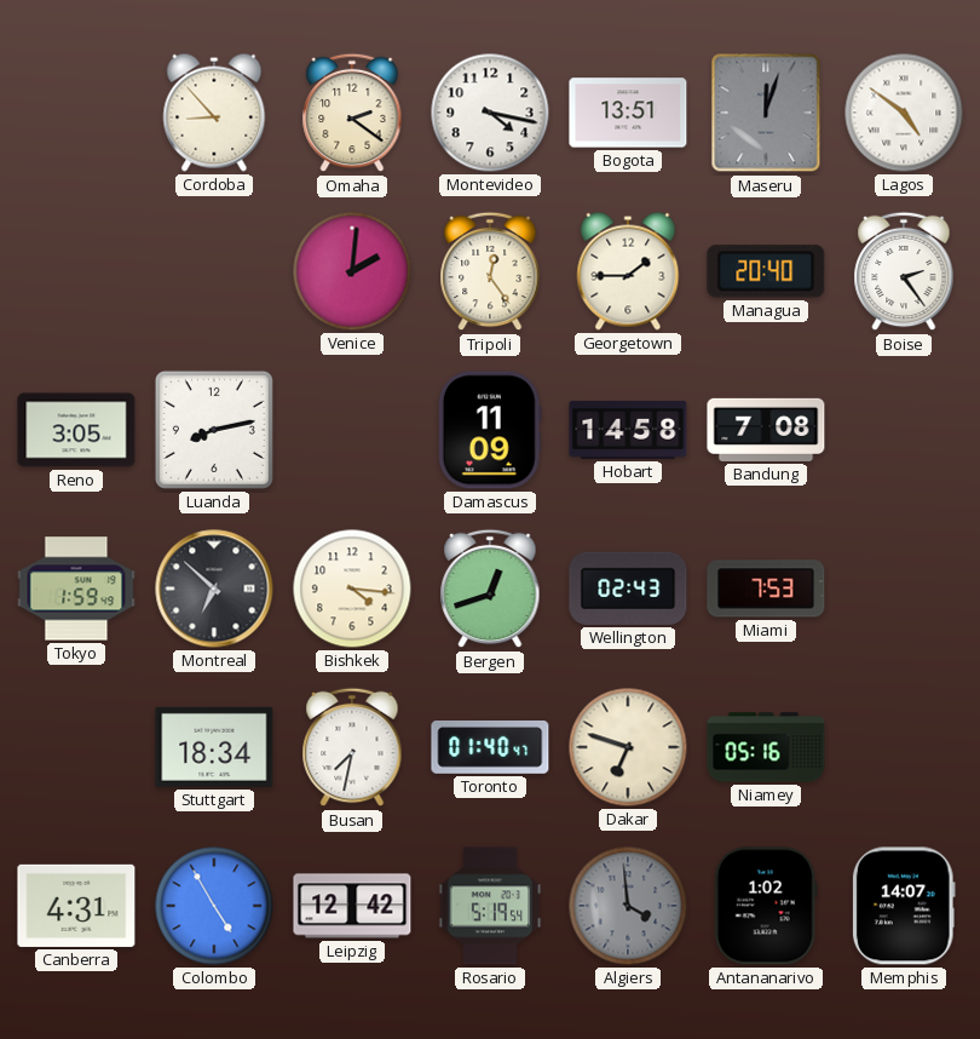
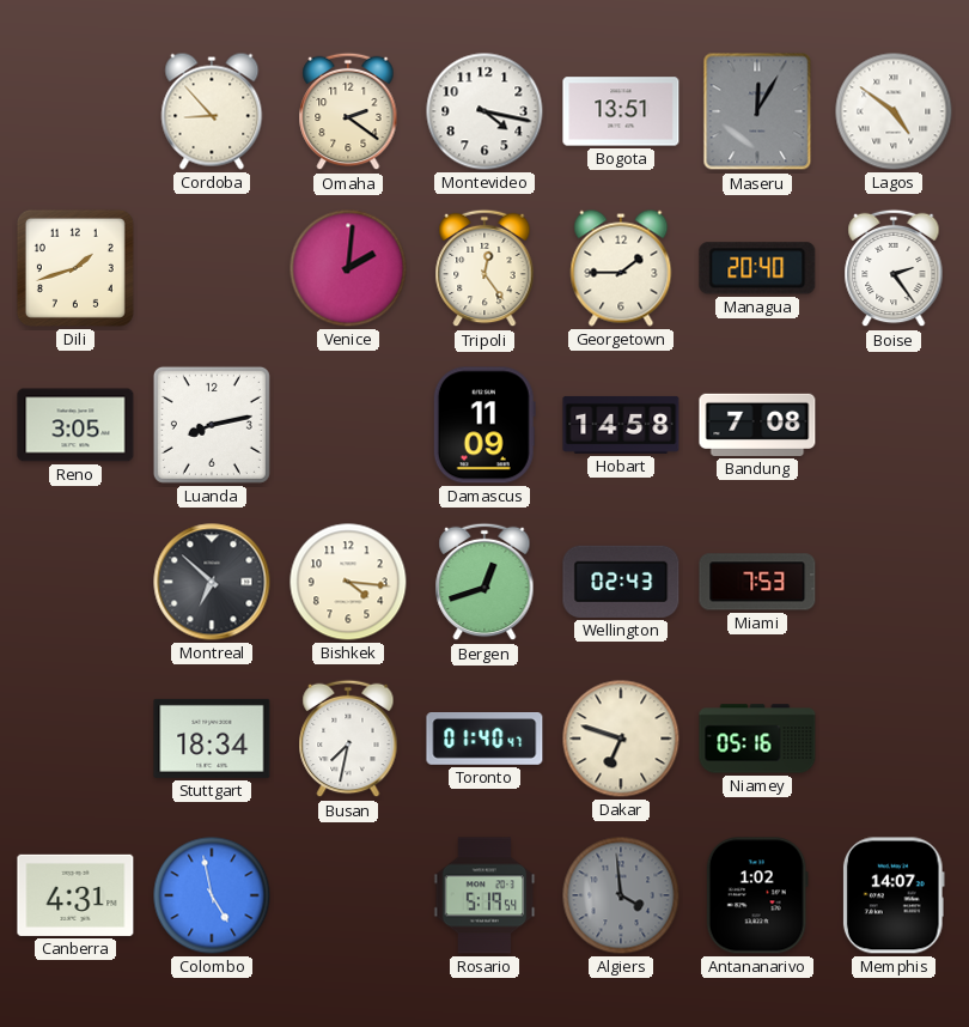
Maseru: 12:03 -> 12:05
Dili: none -> 1:42
Tokyo: 1:59 -> none
Colombo: 4:55 -> 4:58
Leipzig: 12:42 -> none
